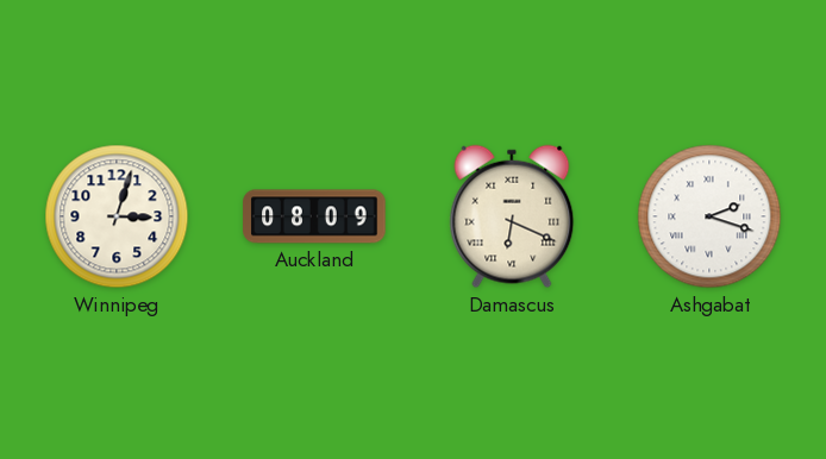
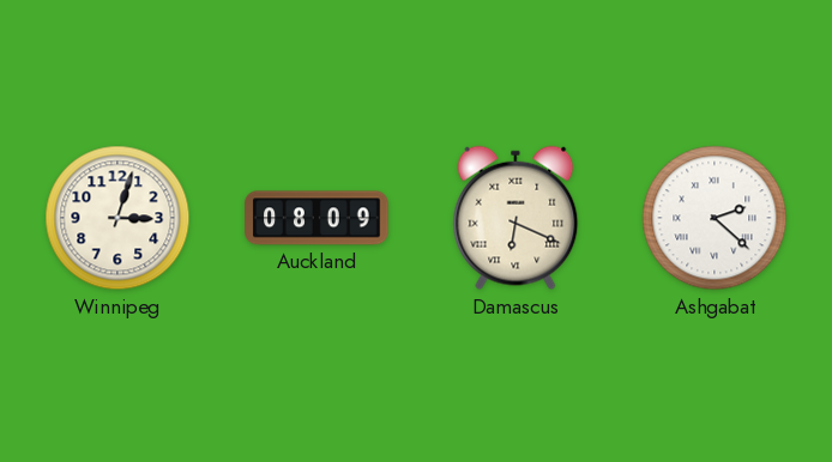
Ashgabat: 2:18 -> 2:22
